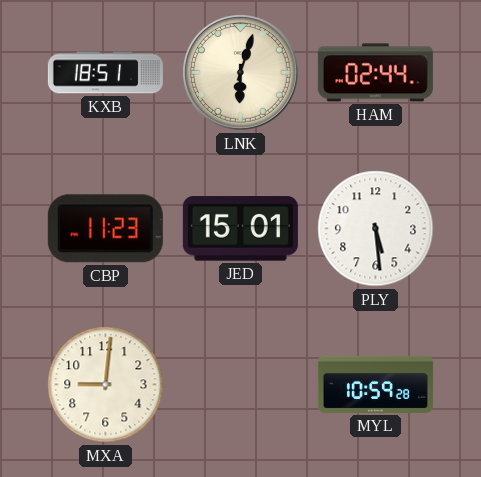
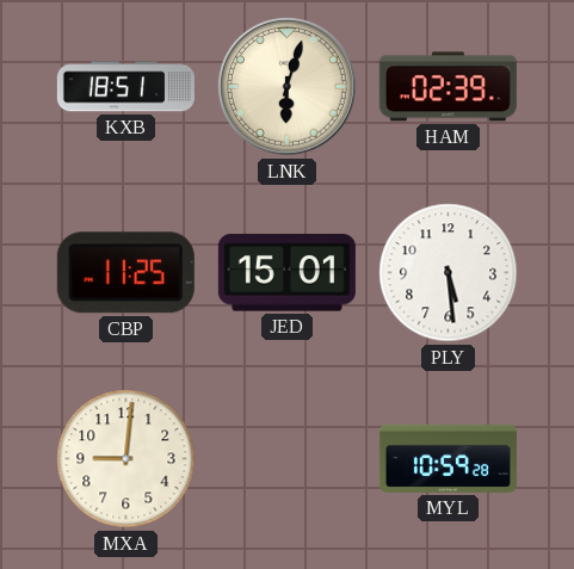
HAM: 02:44 -> 02:39
CBP: 11:23 -> 11:25
